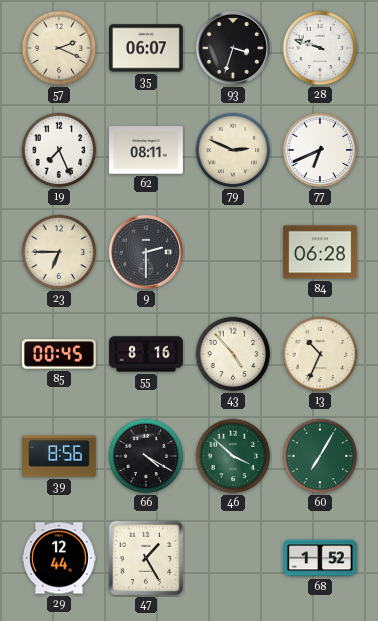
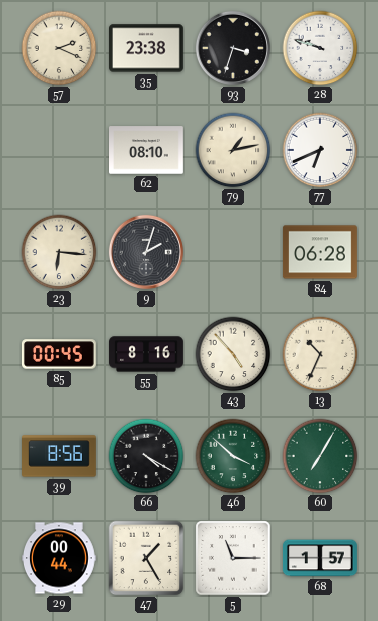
35: 06:07 -> 23:38
19: 7:26 -> none
62: 08:11 -> 08:10
79: 2:49 -> 1:13
23: 6:45 -> 6:16
9: 2:30 -> 2:03
29: 12:44 -> 00:44
5: none -> 11:15
68: 1:52 -> 1:57
